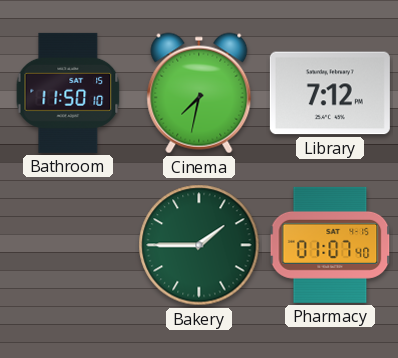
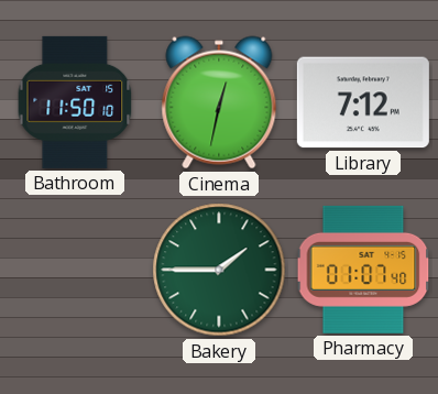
Cinema: 7:32 -> 12:32
